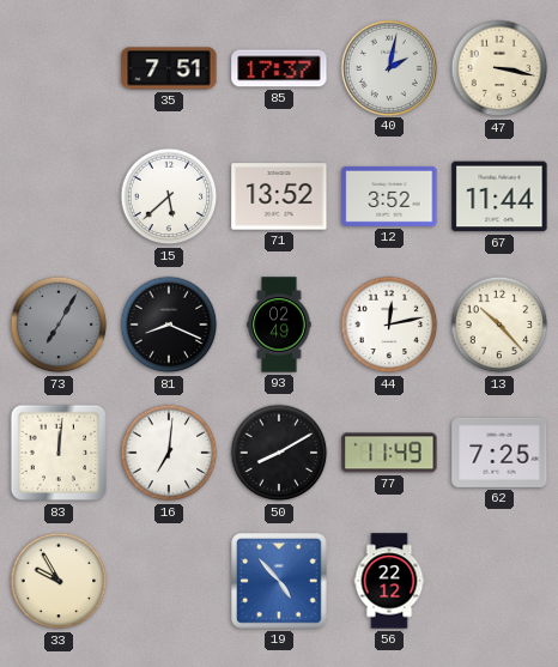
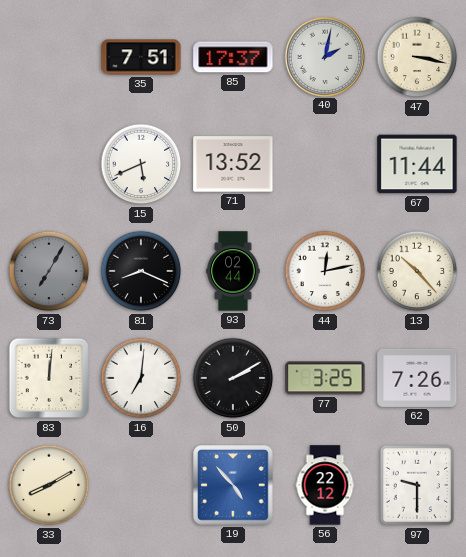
15: 5:38 -> 5:41
12: 3:52 -> none
93: 02:49 -> 02:44
50: 8:10 -> 2:10
77: 11:49 -> 3:25
62: 7:25 -> 7:26
33: 9:55 -> 8:10
97: none -> 9:30
